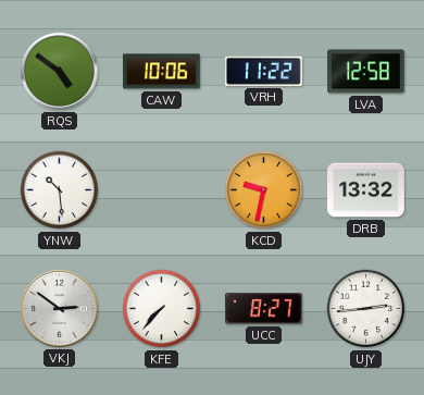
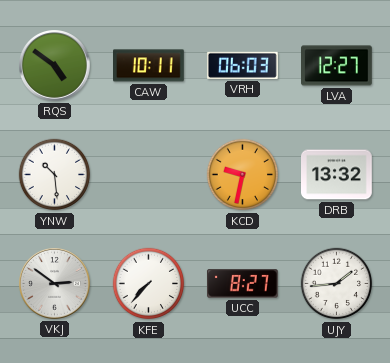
CAW: 10:06 -> 10:11
VRH: 11:22 -> 06:03
LVA: 12:58 -> 12:27
UJY: 2:44 -> 1:44
